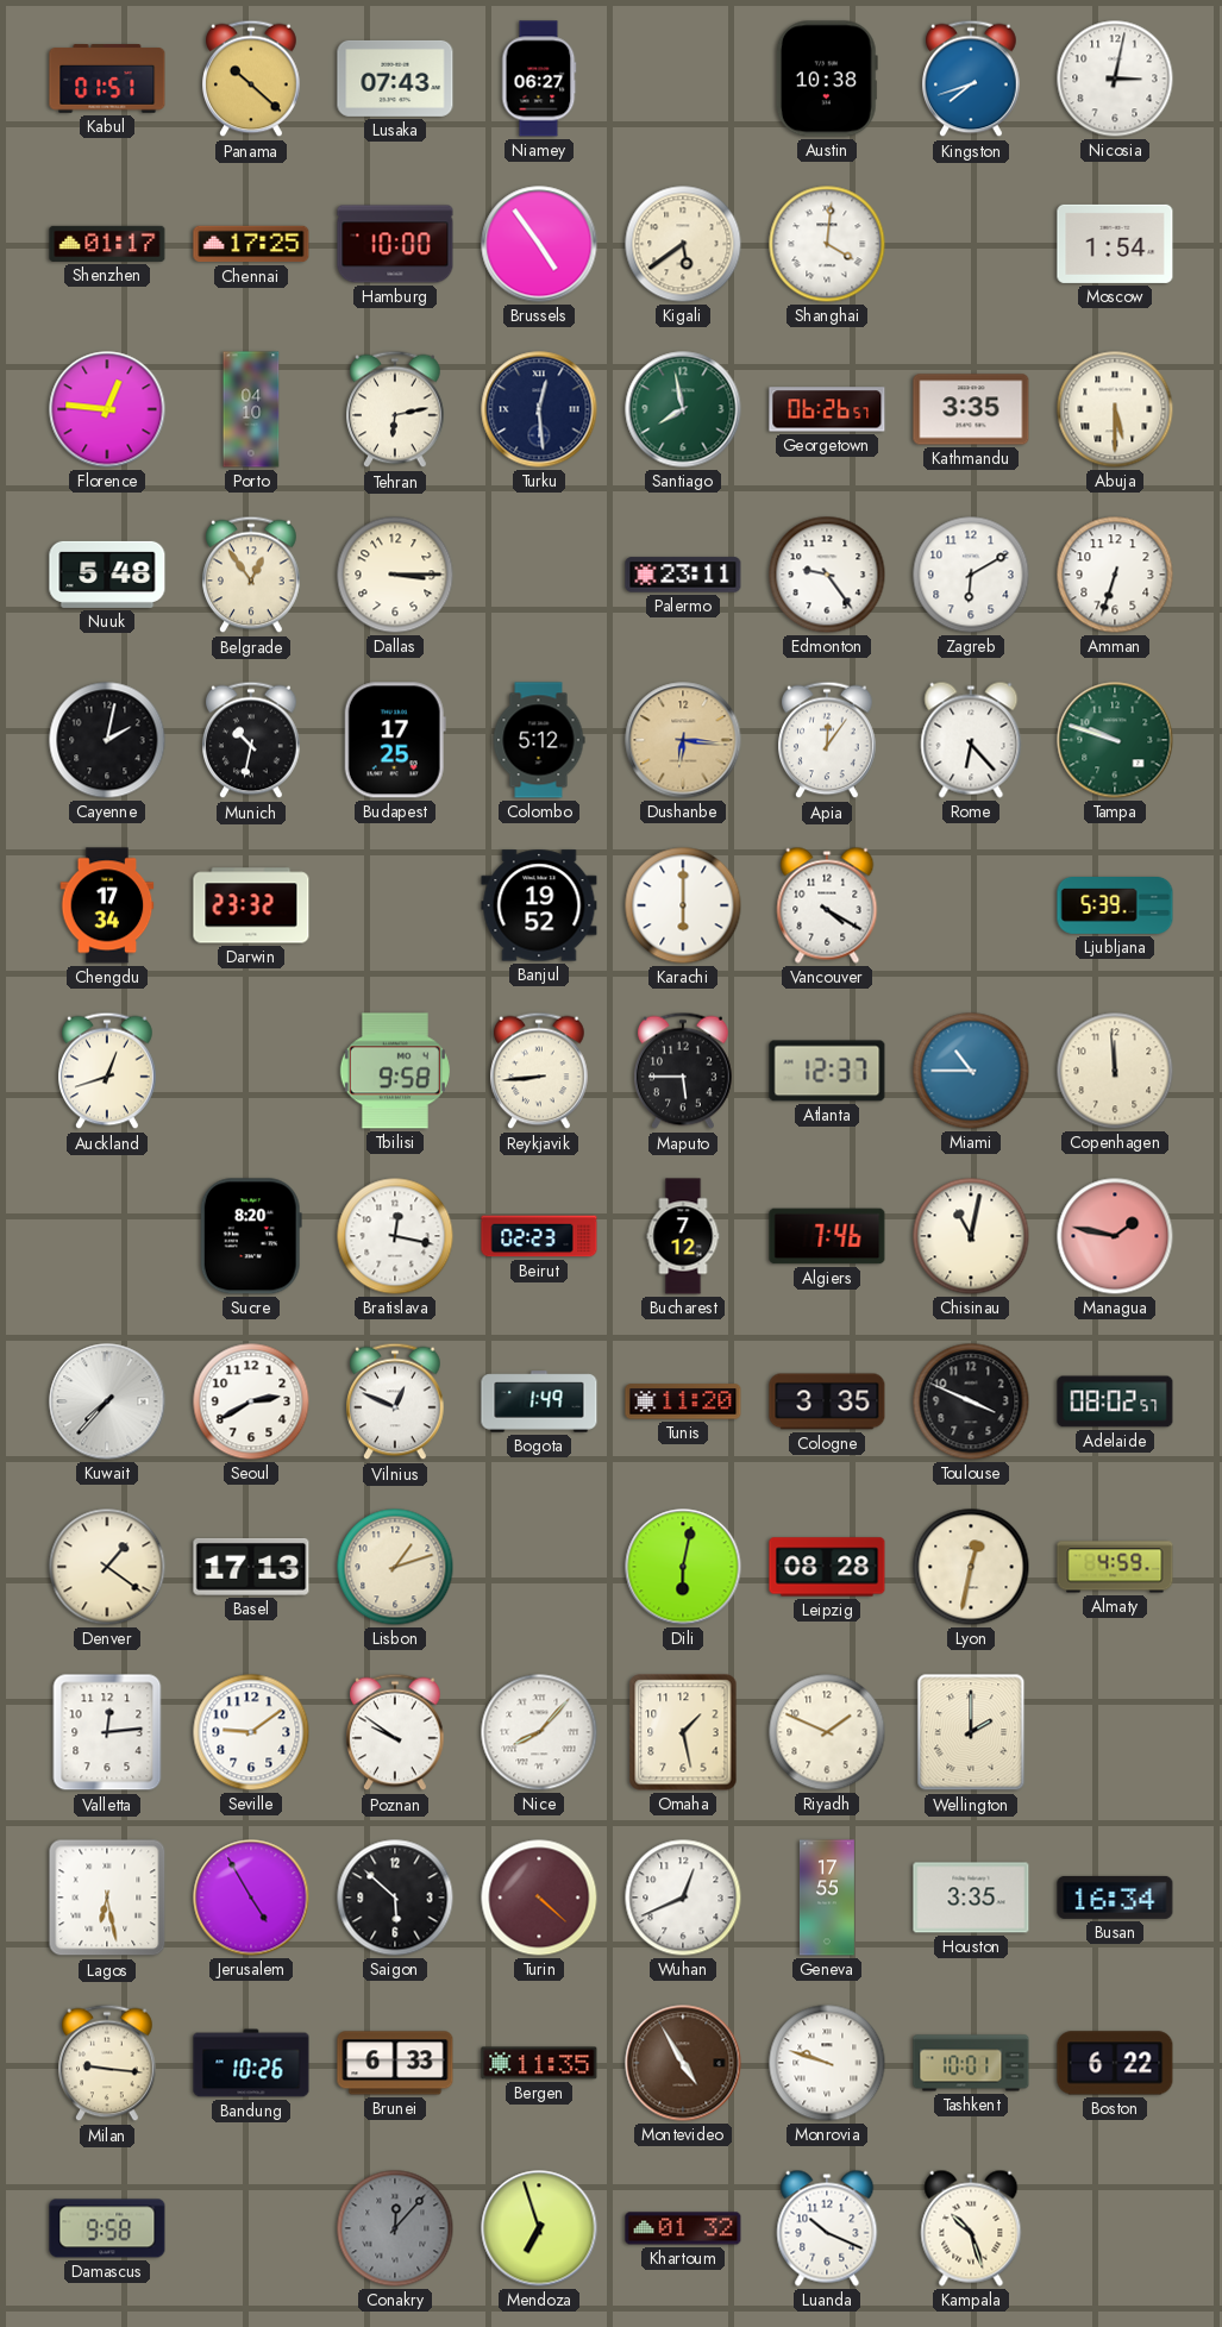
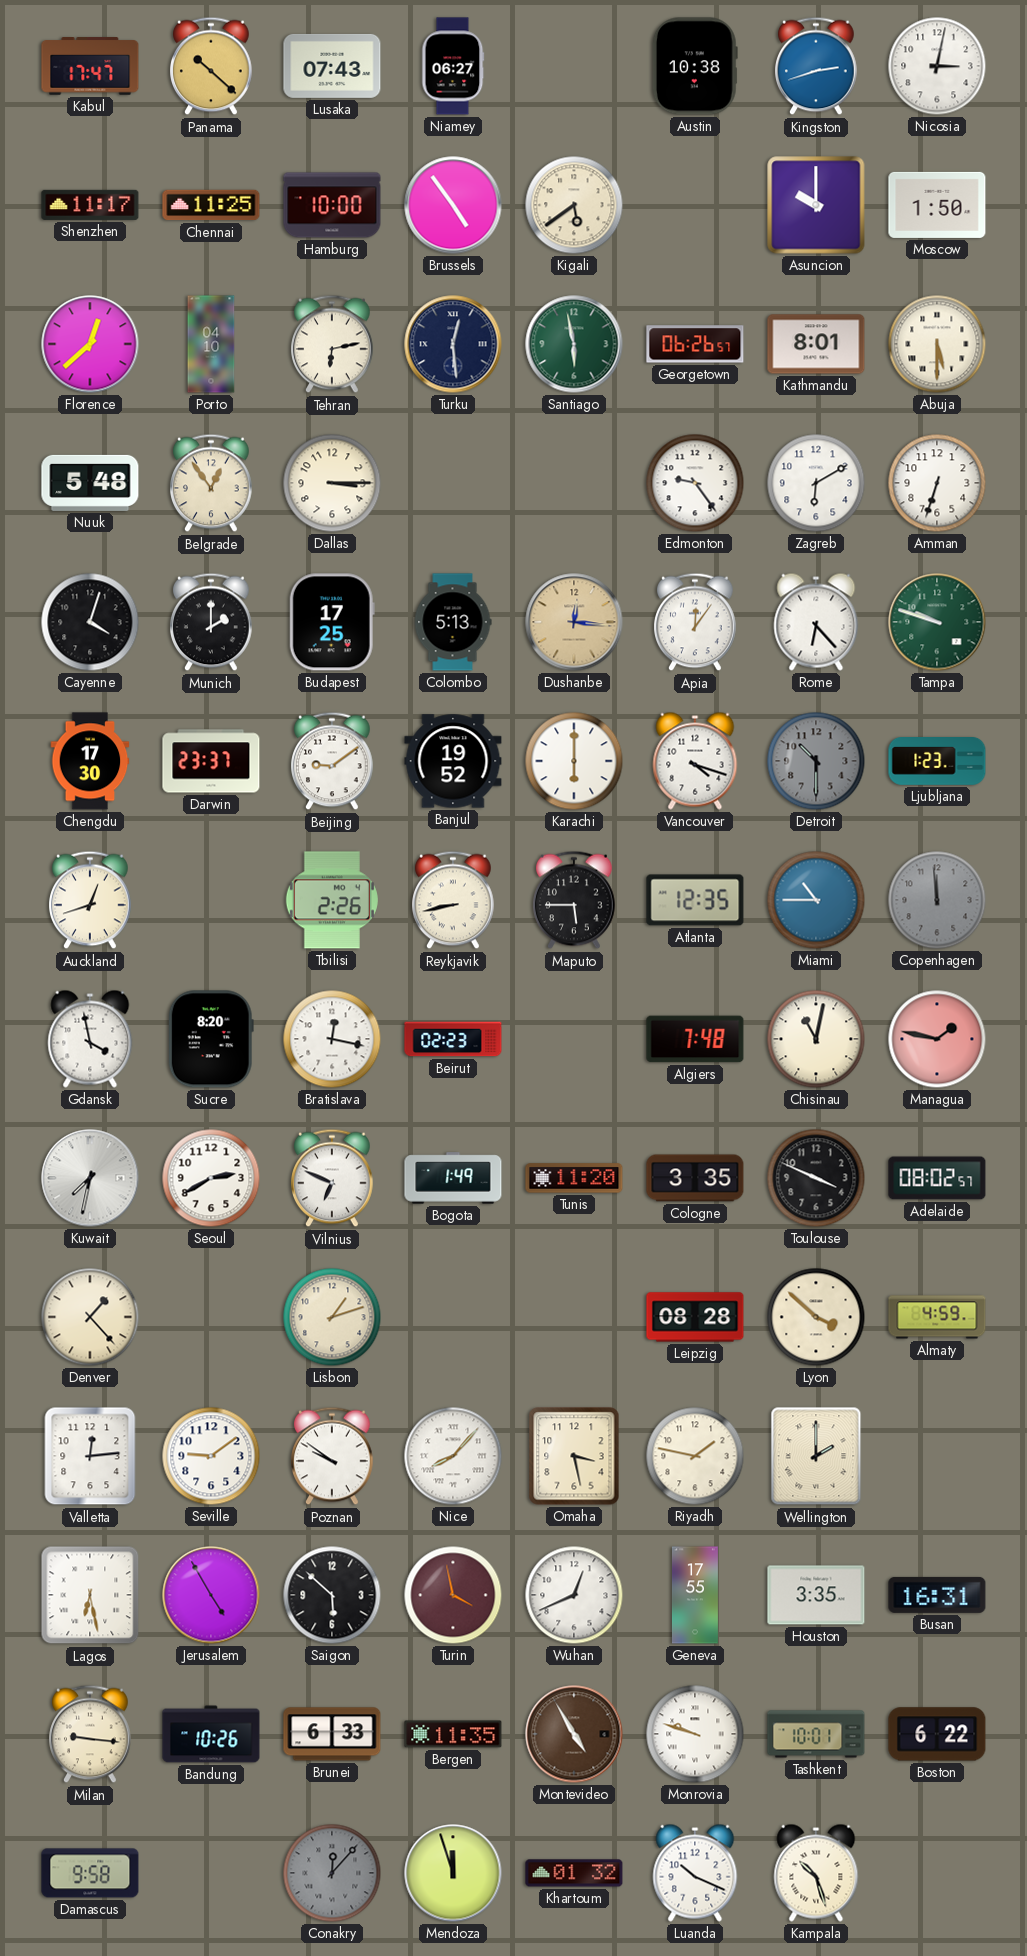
Kabul: 01:51 -> 17:47
Kingston: 7:42 -> 2:42
Shenzhen: 01:17 -> 11:17
Chennai: 17:25 -> 11:25
Shanghai: 4:01 -> none
Asuncion: none -> 10:00
Moscow: 1:54 -> 1:50
Florence: 12:46 -> 12:38
Santiago: 7:58 -> 5:58
Kathmandu: 3:35 -> 8:01
Palermo: 23:11 -> none
Cayenne: 2:02 -> 4:03
Munich: 10:32 -> 2:00
Colombo: 5:12 -> 5:13
Dushanbe: 6:16 -> 12:16
Chengdu: 17:34 -> 17:30
Darwin: 23:32 -> 23:37
Beijing: none -> 9:09
Vancouver: 4:20 -> 4:18
Detroit: none -> 10:30
Ljubljana: 5:39 -> 1:23
Tbilisi: 9:58 -> 2:26
Reykjavik: 8:44 -> 8:43
Atlanta: 12:37 -> 12:35
Copenhagen dial: cream -> grey
Gdansk: none -> 3:58
Bucharest: 7:12 -> none
Algiers: 7:46 -> 7:48
Kuwait: 7:37 -> 7:32
Vilnius: 12:49 -> 6:49
Denver: 1:21 -> 1:23
Basel: 17:13 -> none
Dili: 6:02 -> none
Lyon: 12:32 -> 3:52
Omaha: 1:28 -> 3:28
Riyadh: 1:49 -> 1:47
Turin: 4:22 -> 3:58
Busan: 16:34 -> 16:31
Mendoza: 6:57 -> 11:57
